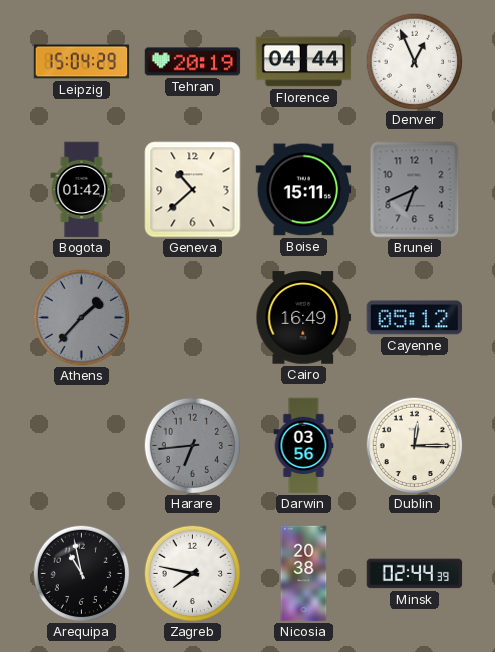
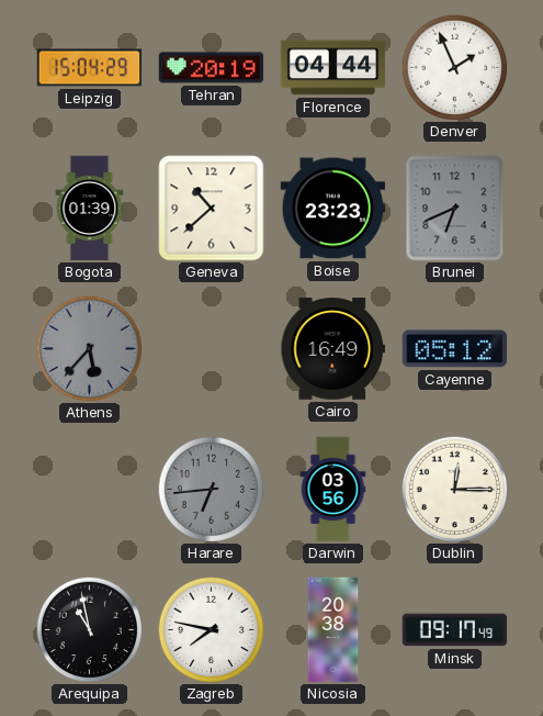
Denver: 12:56 -> 1:56
Bogota: 01:42 -> 01:39
Boise: 15:11 -> 23:23
Athens: 1:37 -> 5:37
Minsk: 02:44 -> 09:17
